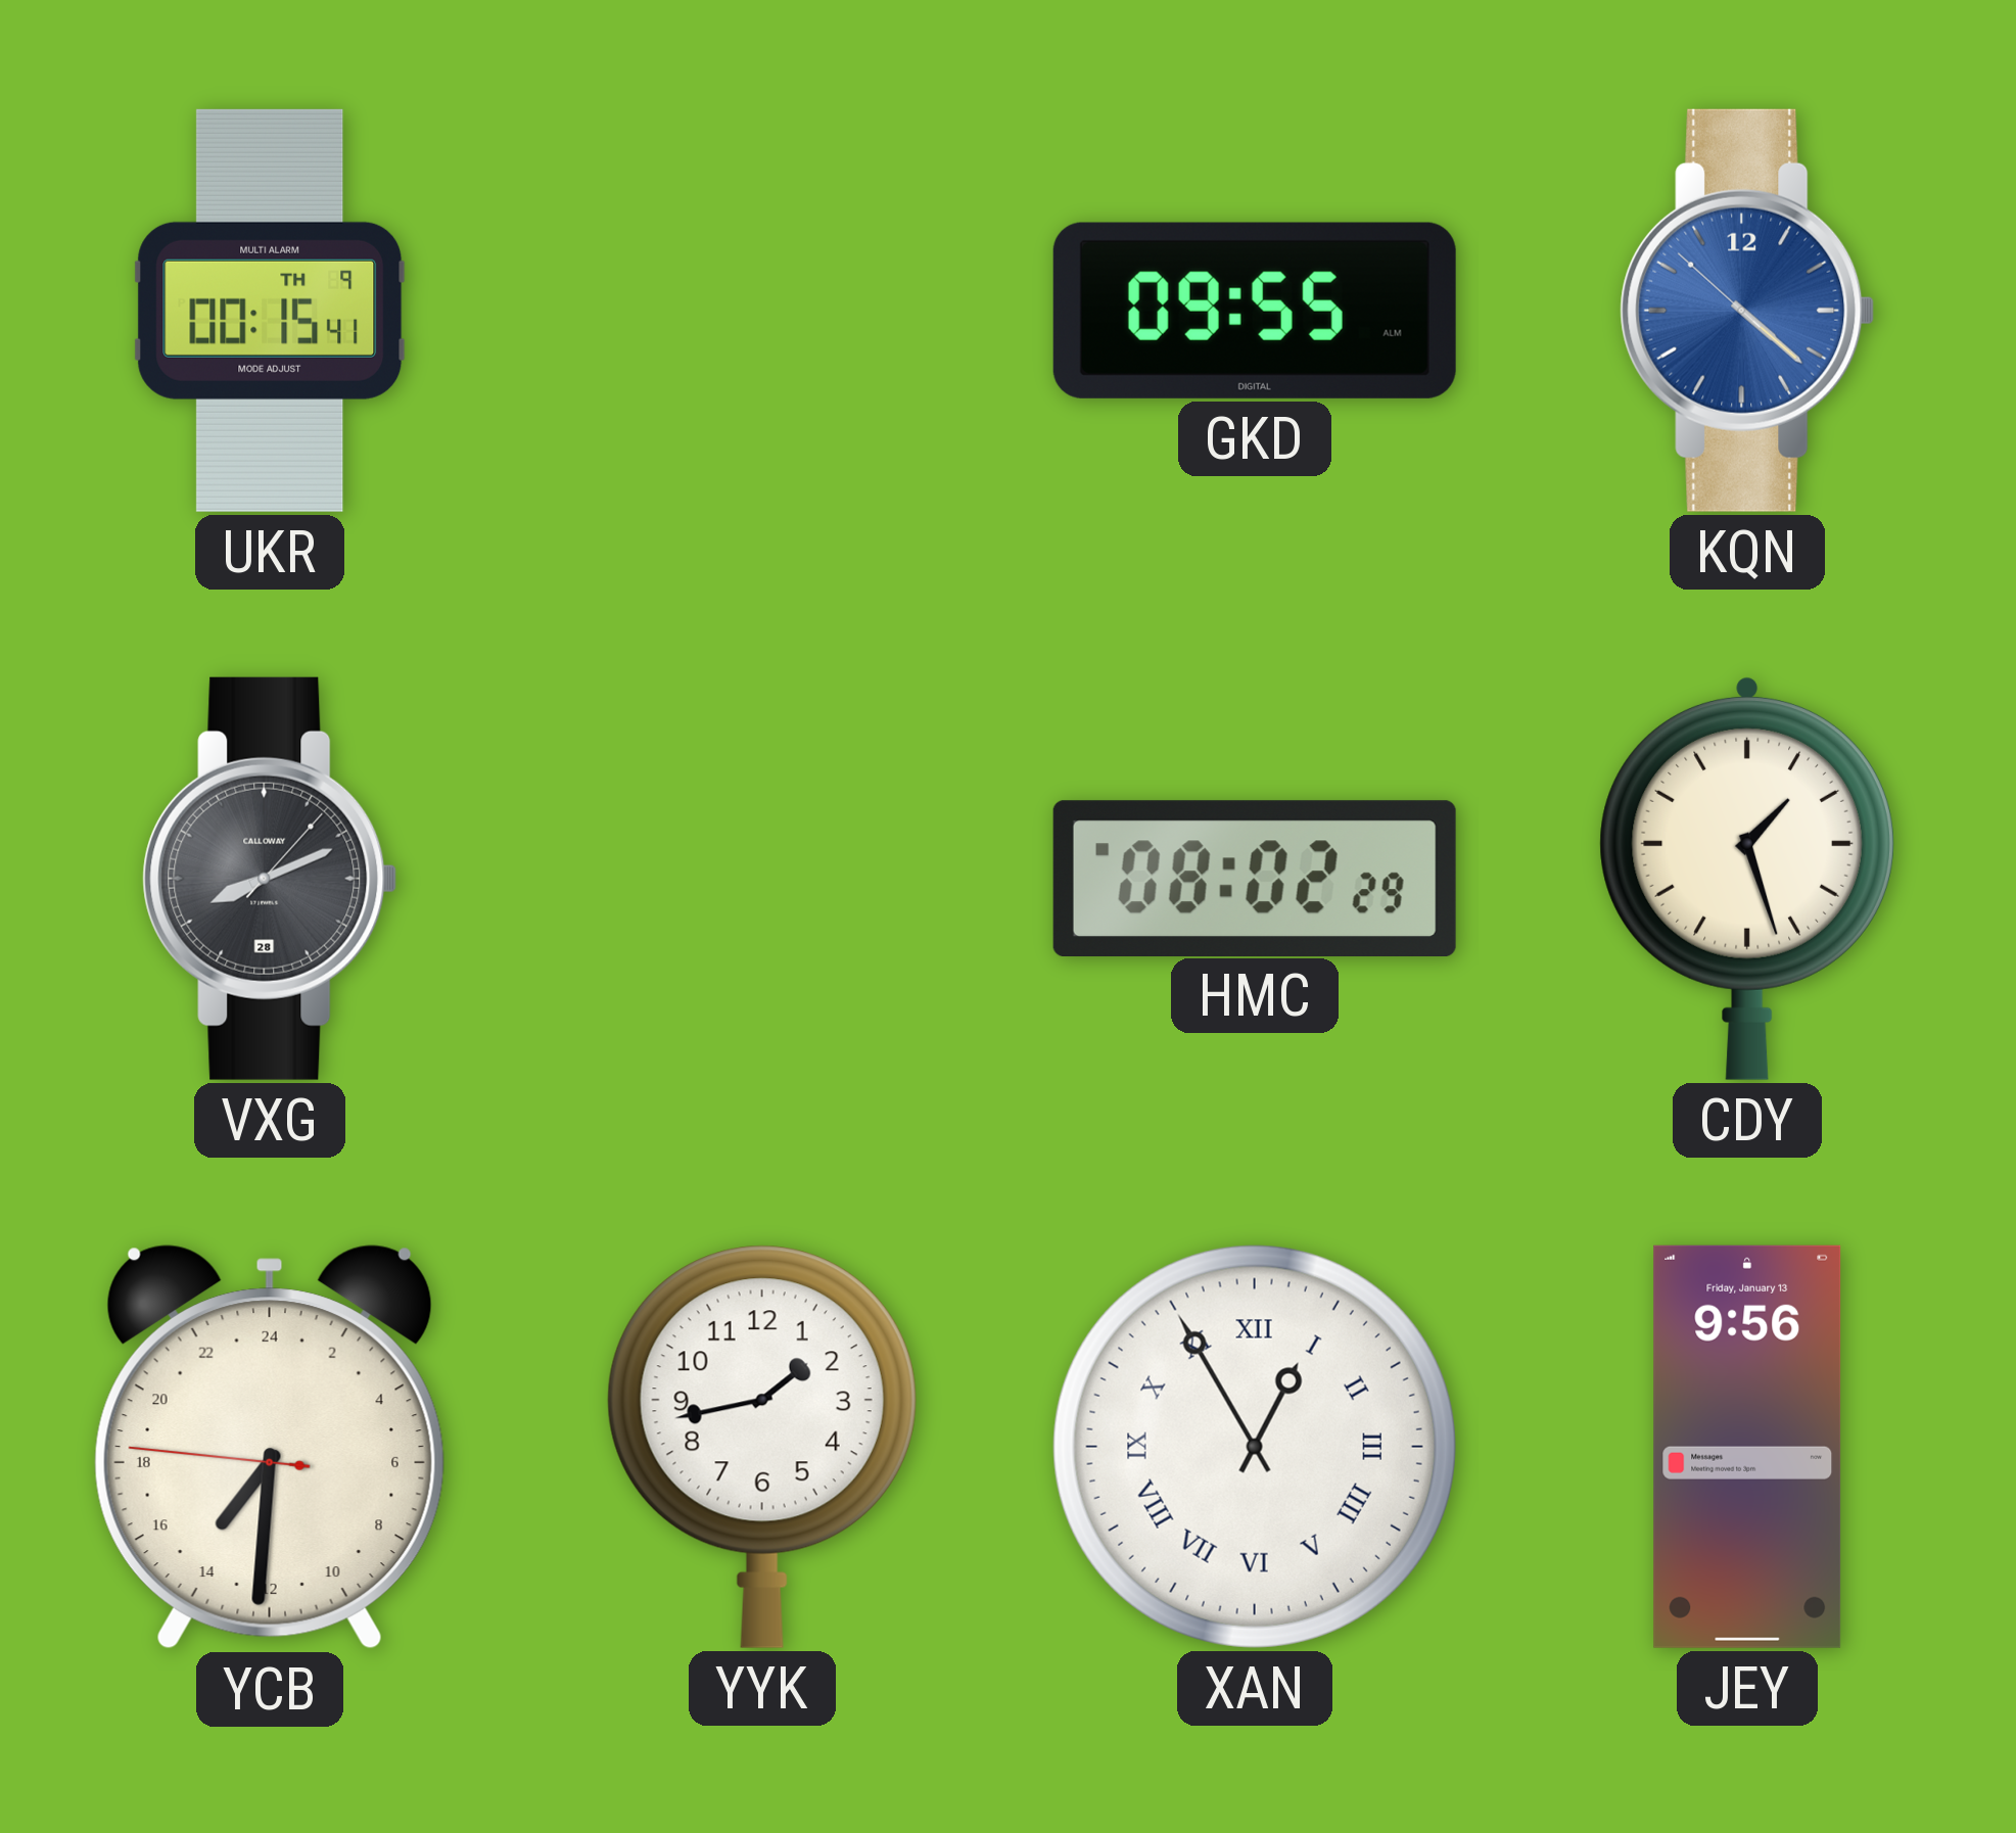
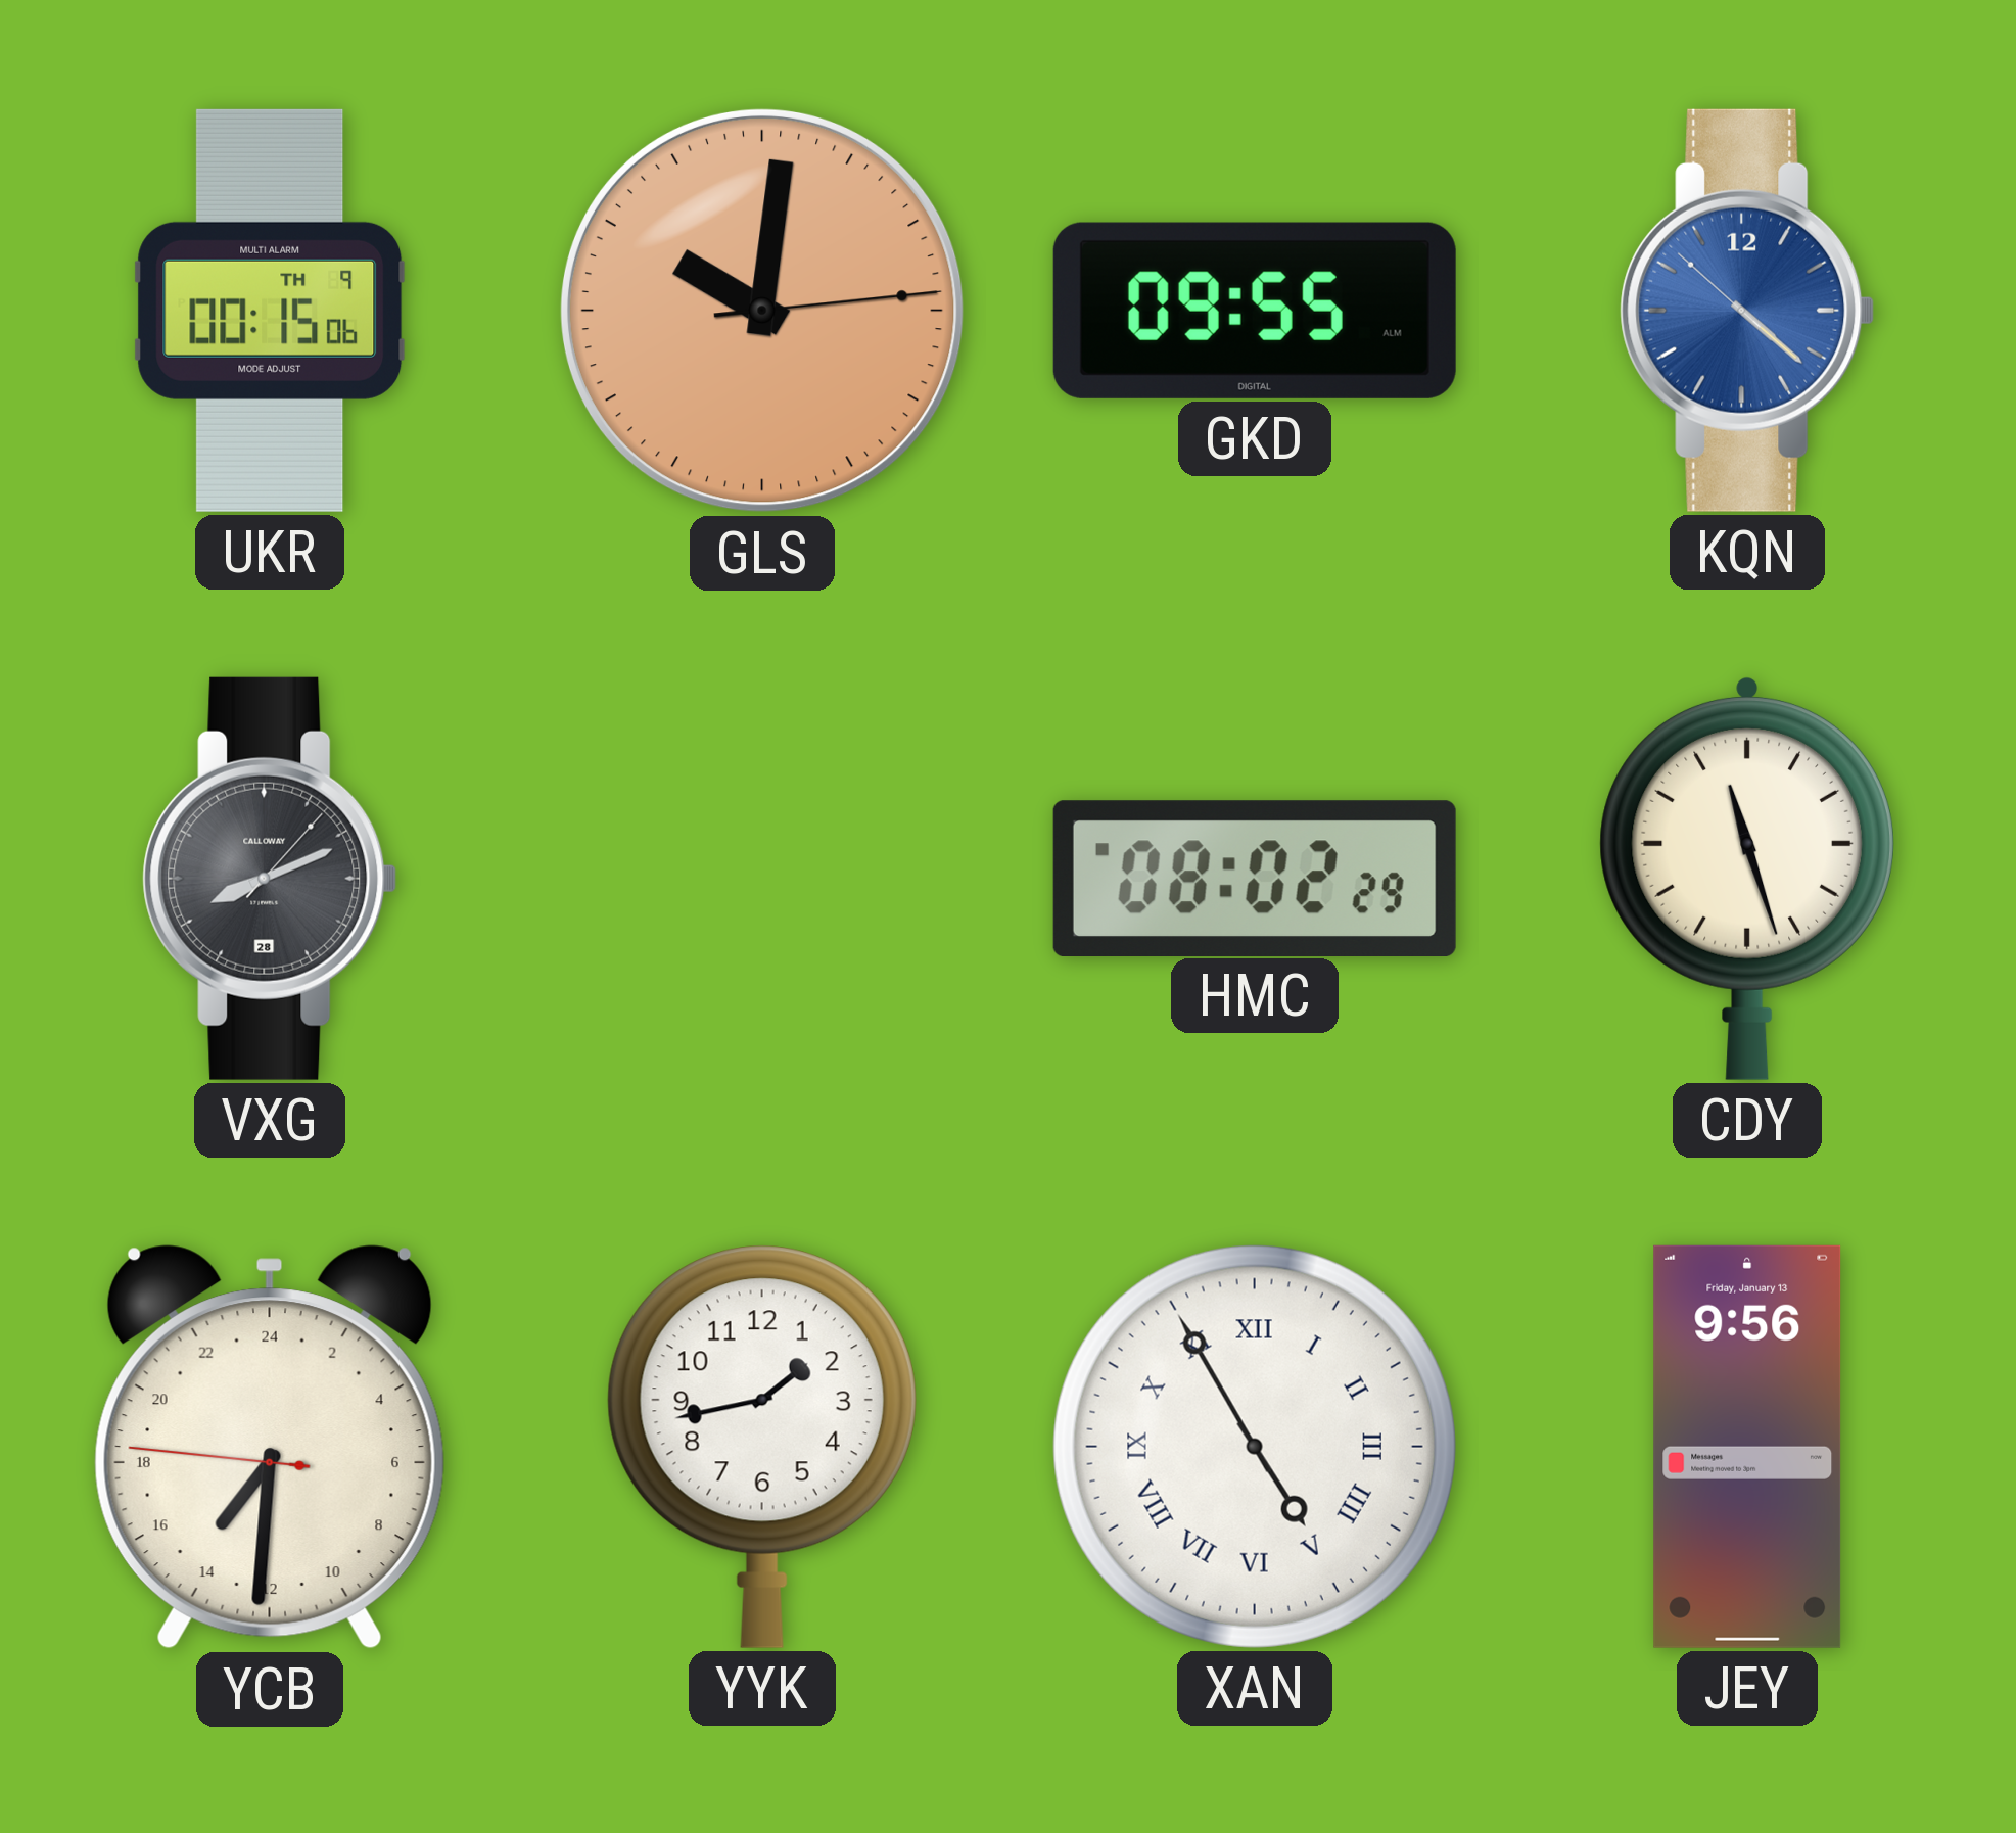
UKR: 00:15:41 -> 00:15:06
GLS: none -> 10:01
CDY: 1:27 -> 11:27
XAN: 12:55 -> 4:55
